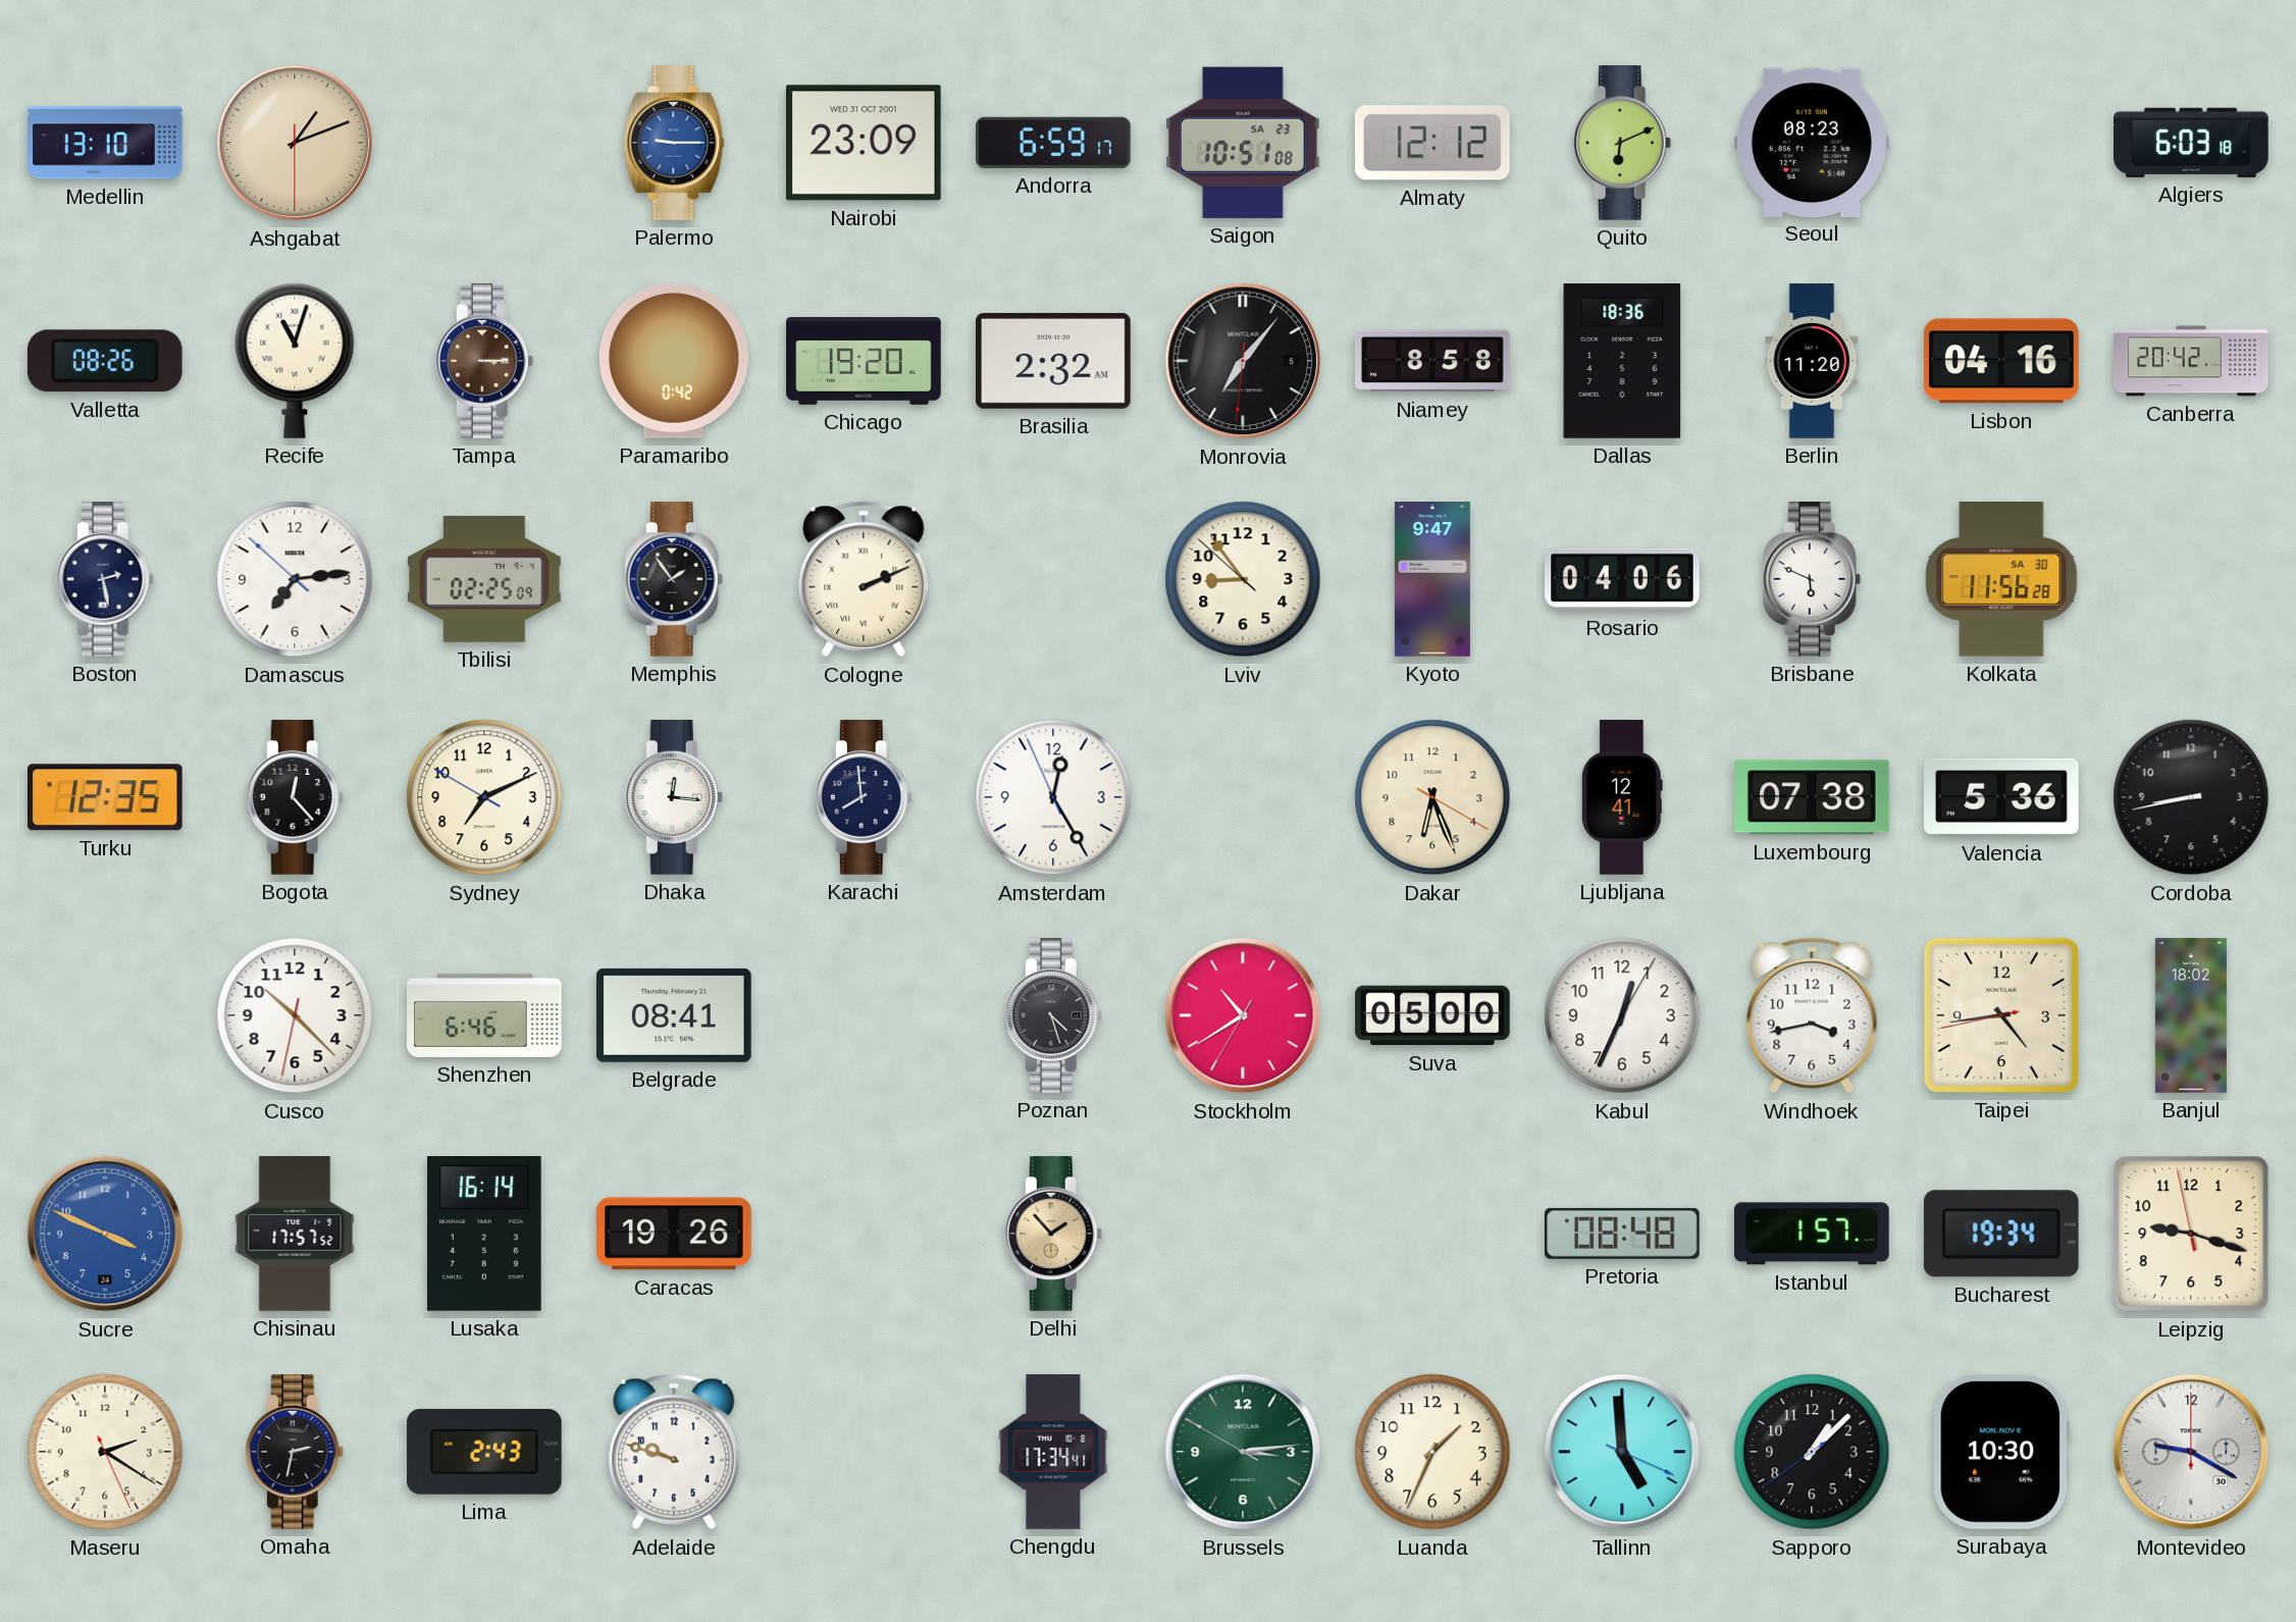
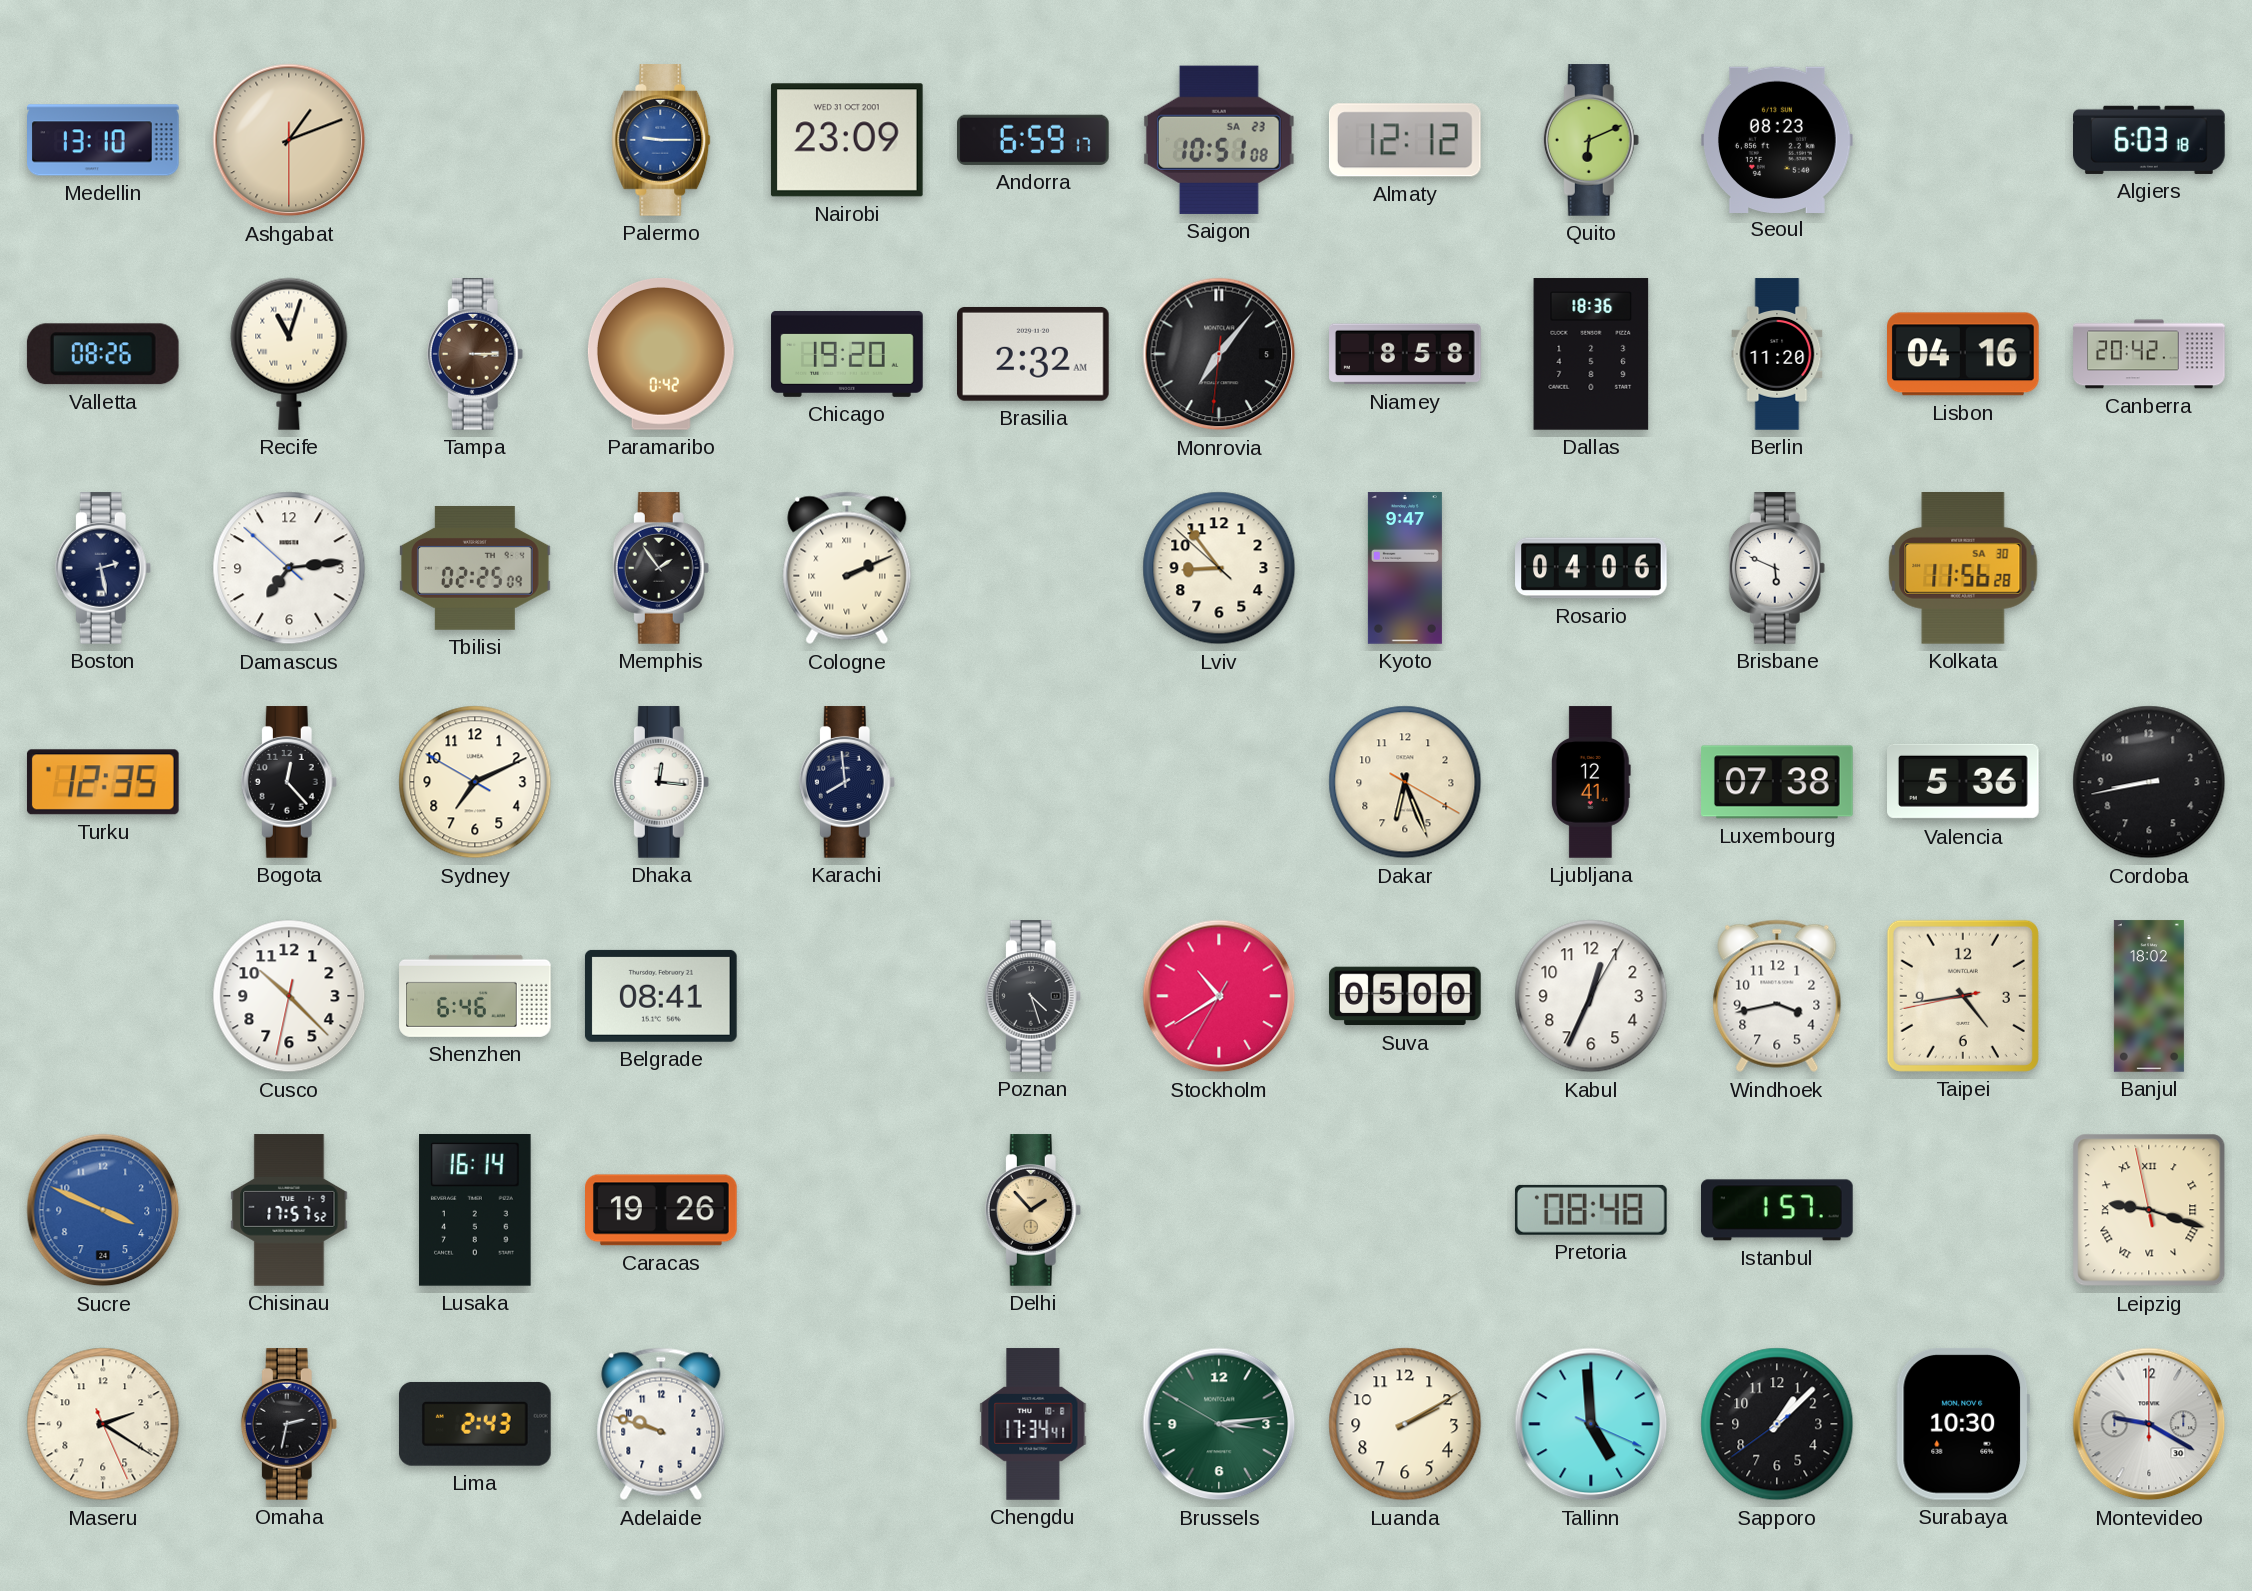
Amsterdam: 12:24 -> none
Bucharest: 19:34 -> none
Leipzig numerals: Arabic -> Roman
Luanda: 1:34 -> 2:10
